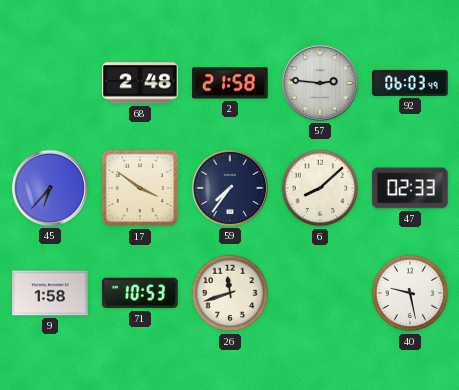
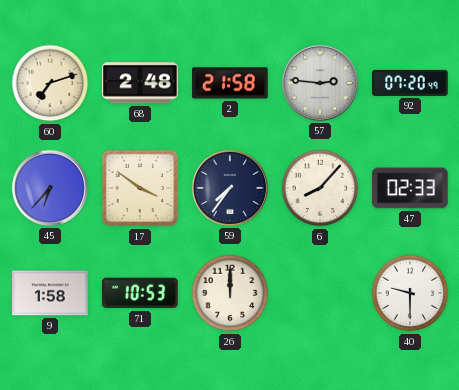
60: none -> 7:12
92: 06:03 -> 07:20
6: 8:08 -> 8:07
26: 11:42 -> 12:00
40: 9:28 -> 9:30
